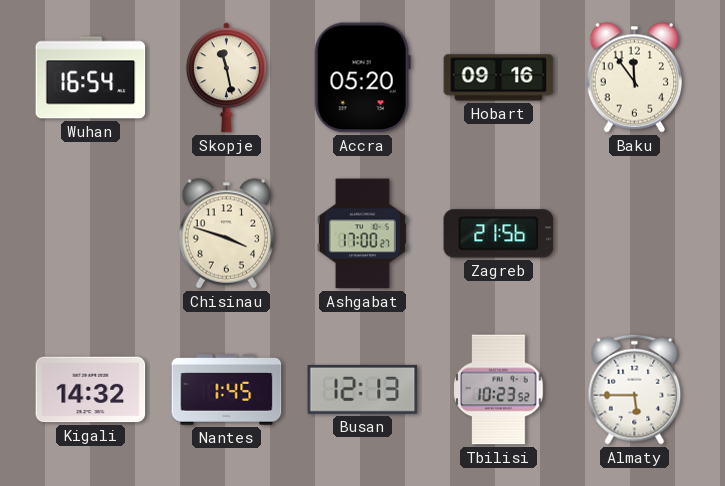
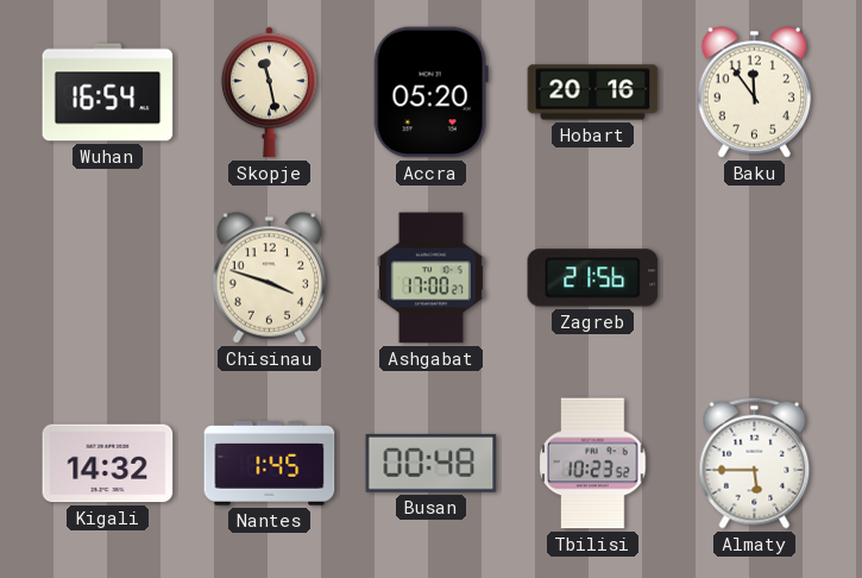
Hobart: 09:16 -> 20:16
Busan: 12:13 -> 00:48
